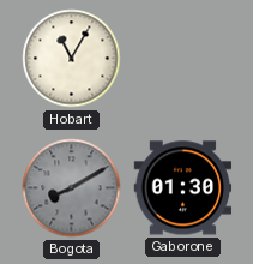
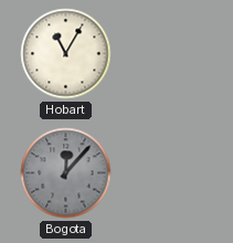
Bogota: 8:10 -> 12:07
Gaborone: 01:30 -> none
